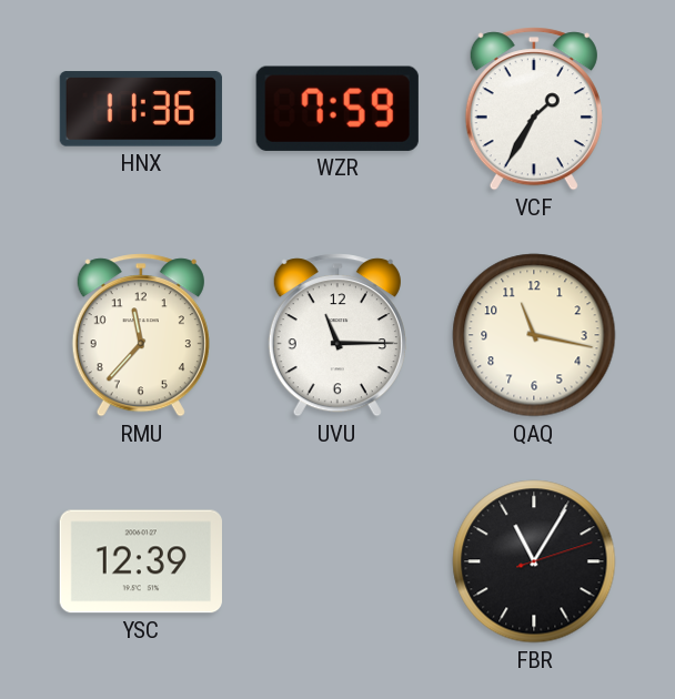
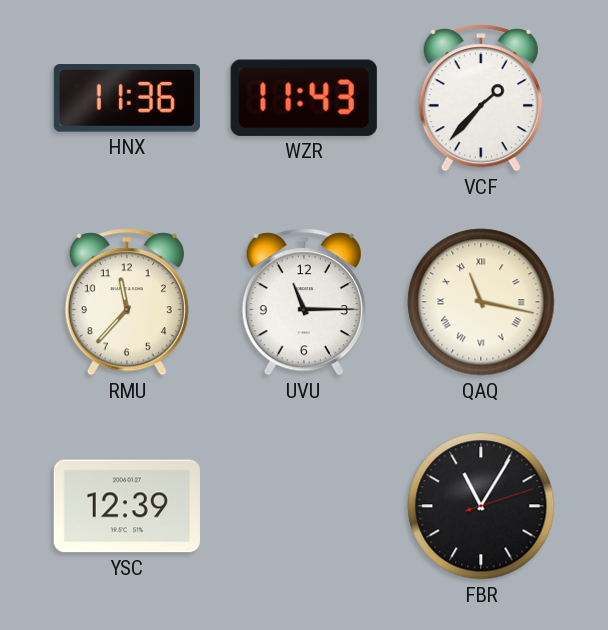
WZR: 7:59 -> 11:43
VCF: 1:35 -> 1:37
QAQ numerals: Arabic -> Roman
